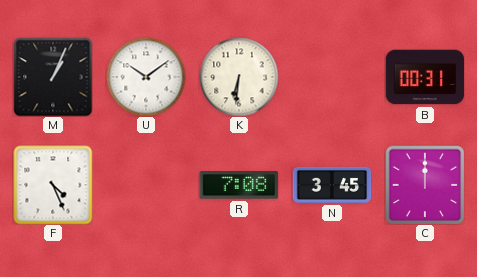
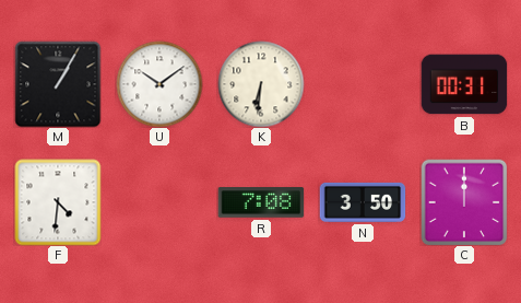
M: 1:04 -> 1:05
F: 4:26 -> 4:31
N: 3:45 -> 3:50
